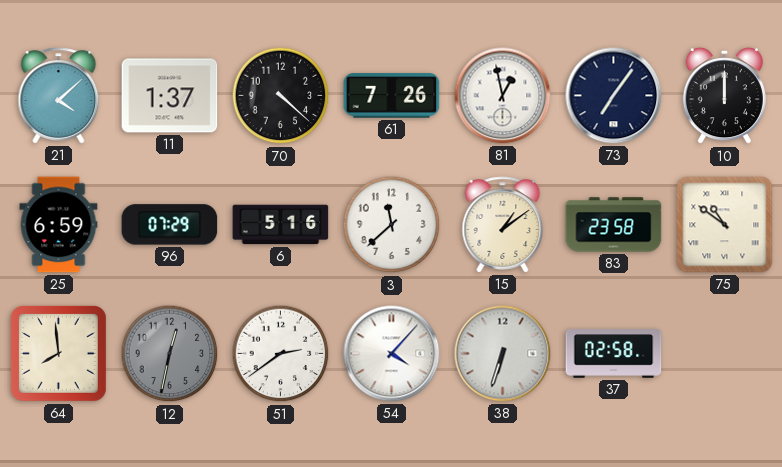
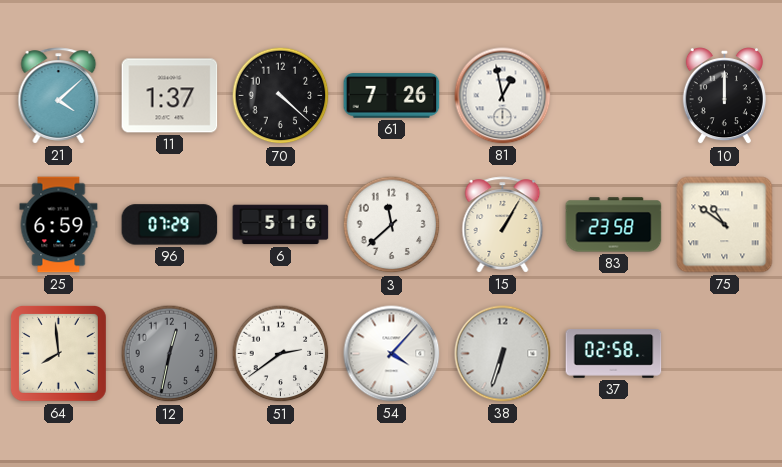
73: 7:06 -> none
15: 1:09 -> 1:05
